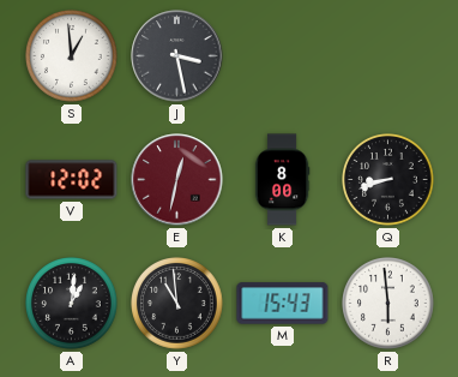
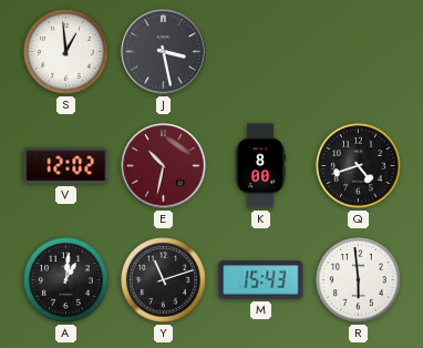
E: 12:32 -> 10:32
Q: 8:42 -> 4:42
Y: 10:59 -> 11:12
